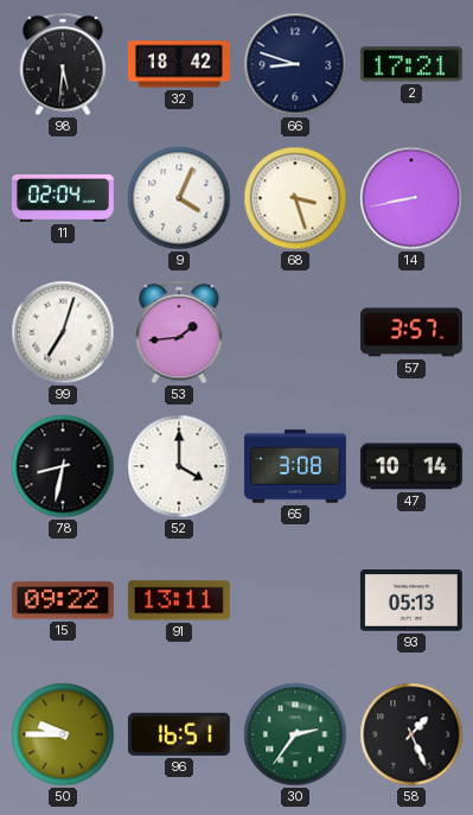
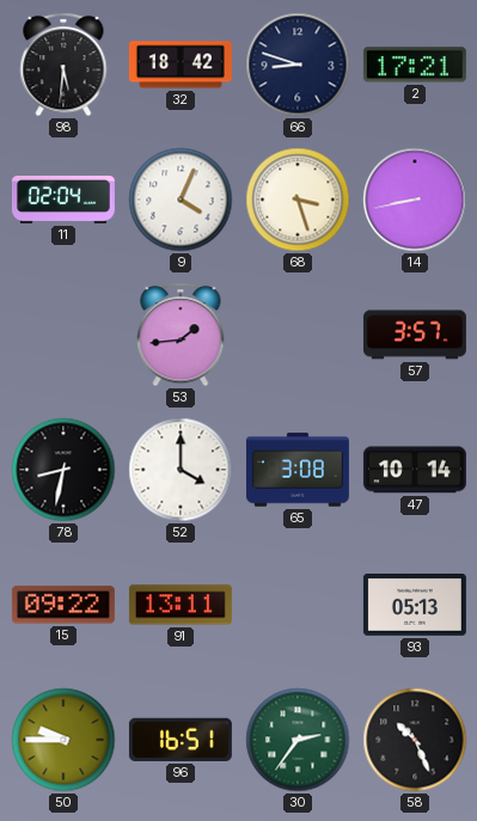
99: 7:03 -> none
58: 1:26 -> 10:26
